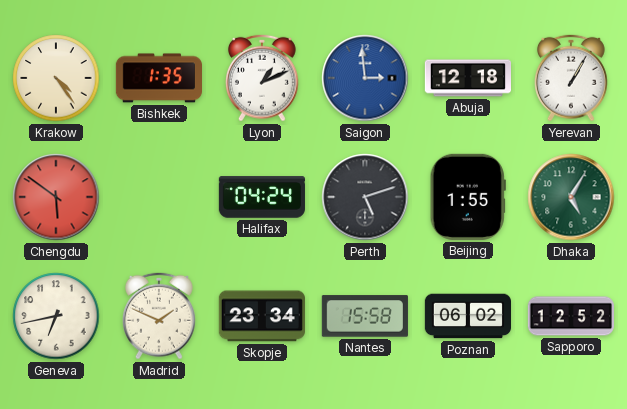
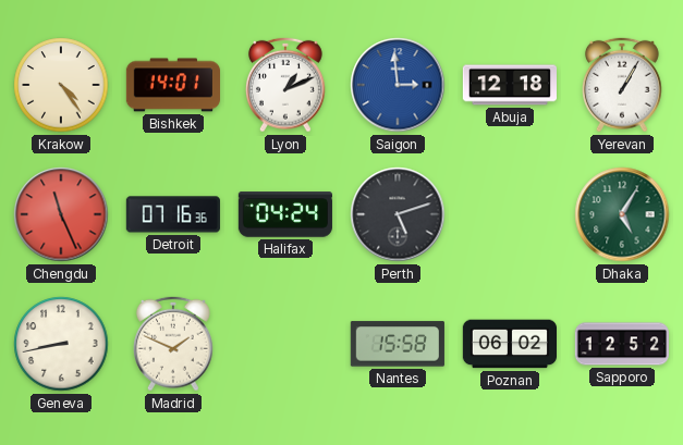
Bishkek: 1:35 -> 14:01
Chengdu: 5:51 -> 11:26
Detroit: none -> 07:16
Beijing: 1:55 -> none
Geneva: 6:43 -> 8:43
Skopje: 23:34 -> none
